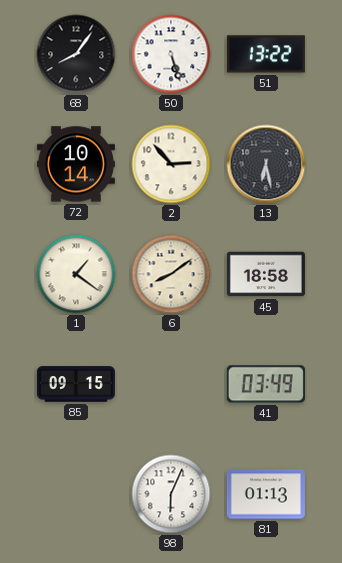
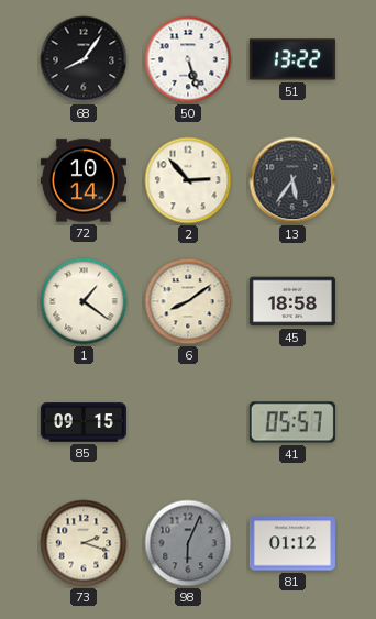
13: 6:28 -> 5:36
41: 03:49 -> 05:57
73: none -> 2:18
98 dial: white -> grey
81: 01:13 -> 01:12
